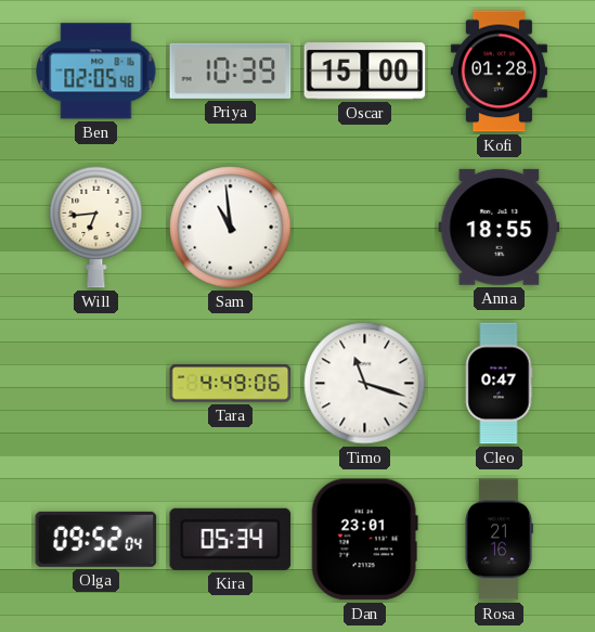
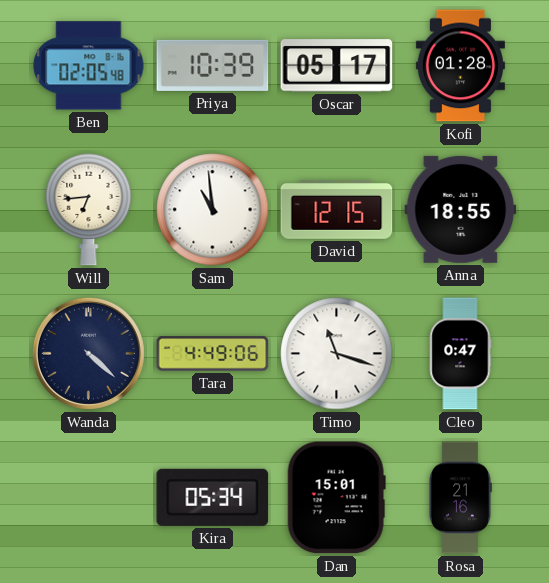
Oscar: 15:00 -> 05:17
David: none -> 12:15
Wanda: none -> 4:22
Olga: 09:52 -> none
Dan: 23:01 -> 15:01
